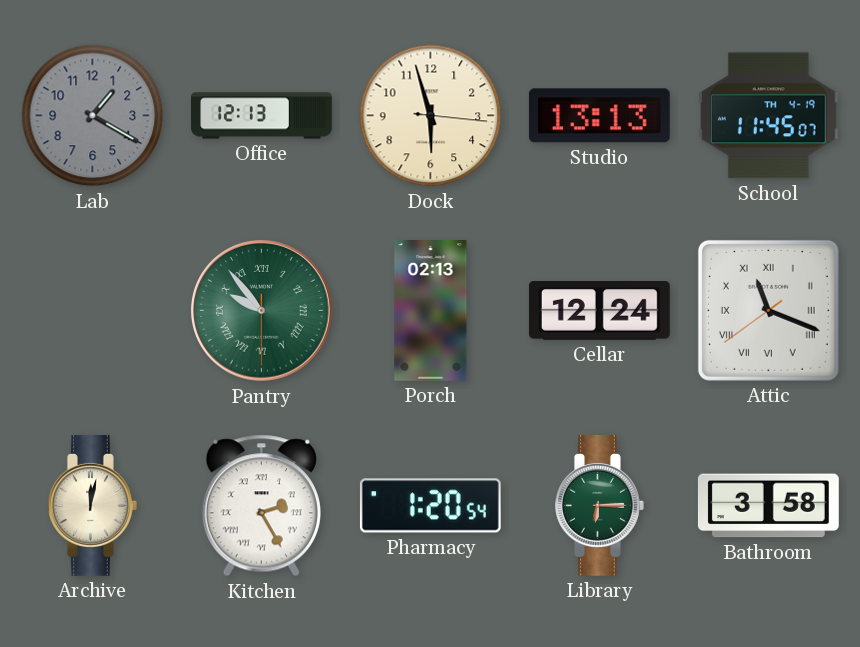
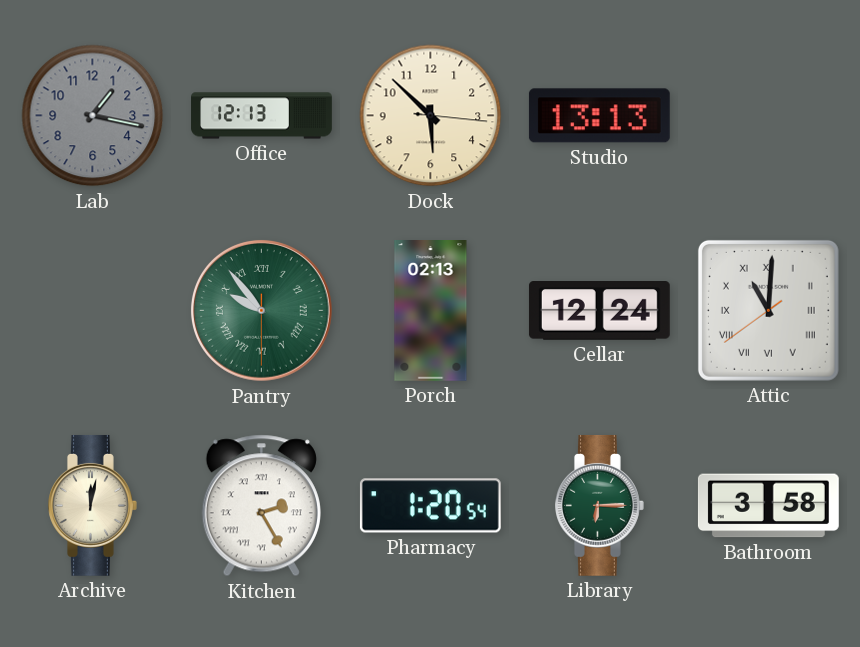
Lab: 1:20 -> 1:17
Dock: 5:57 -> 5:52
School: 11:45 -> none
Attic: 11:18 -> 11:00
